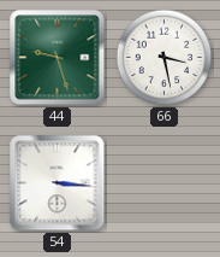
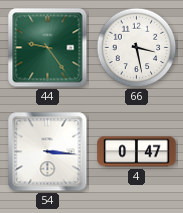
44: 9:27 -> 9:24
4: none -> 0:47
